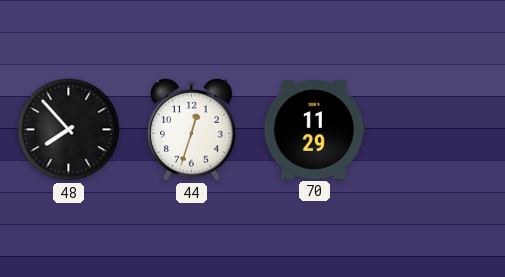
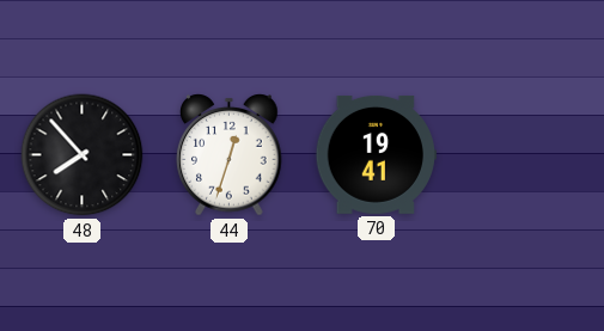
70: 11:29 -> 19:41
